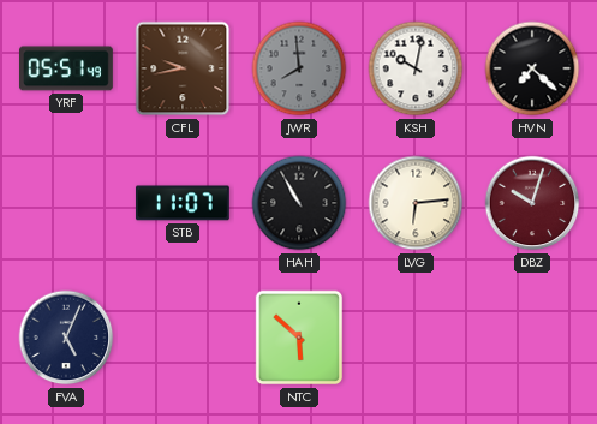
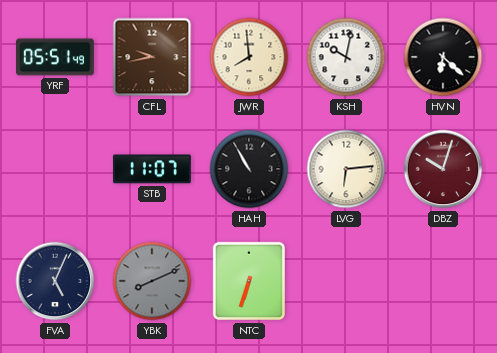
JWR dial: grey -> cream
HVN: 7:22 -> 6:22
YBK: none -> 8:11
NTC: 5:52 -> 6:33
